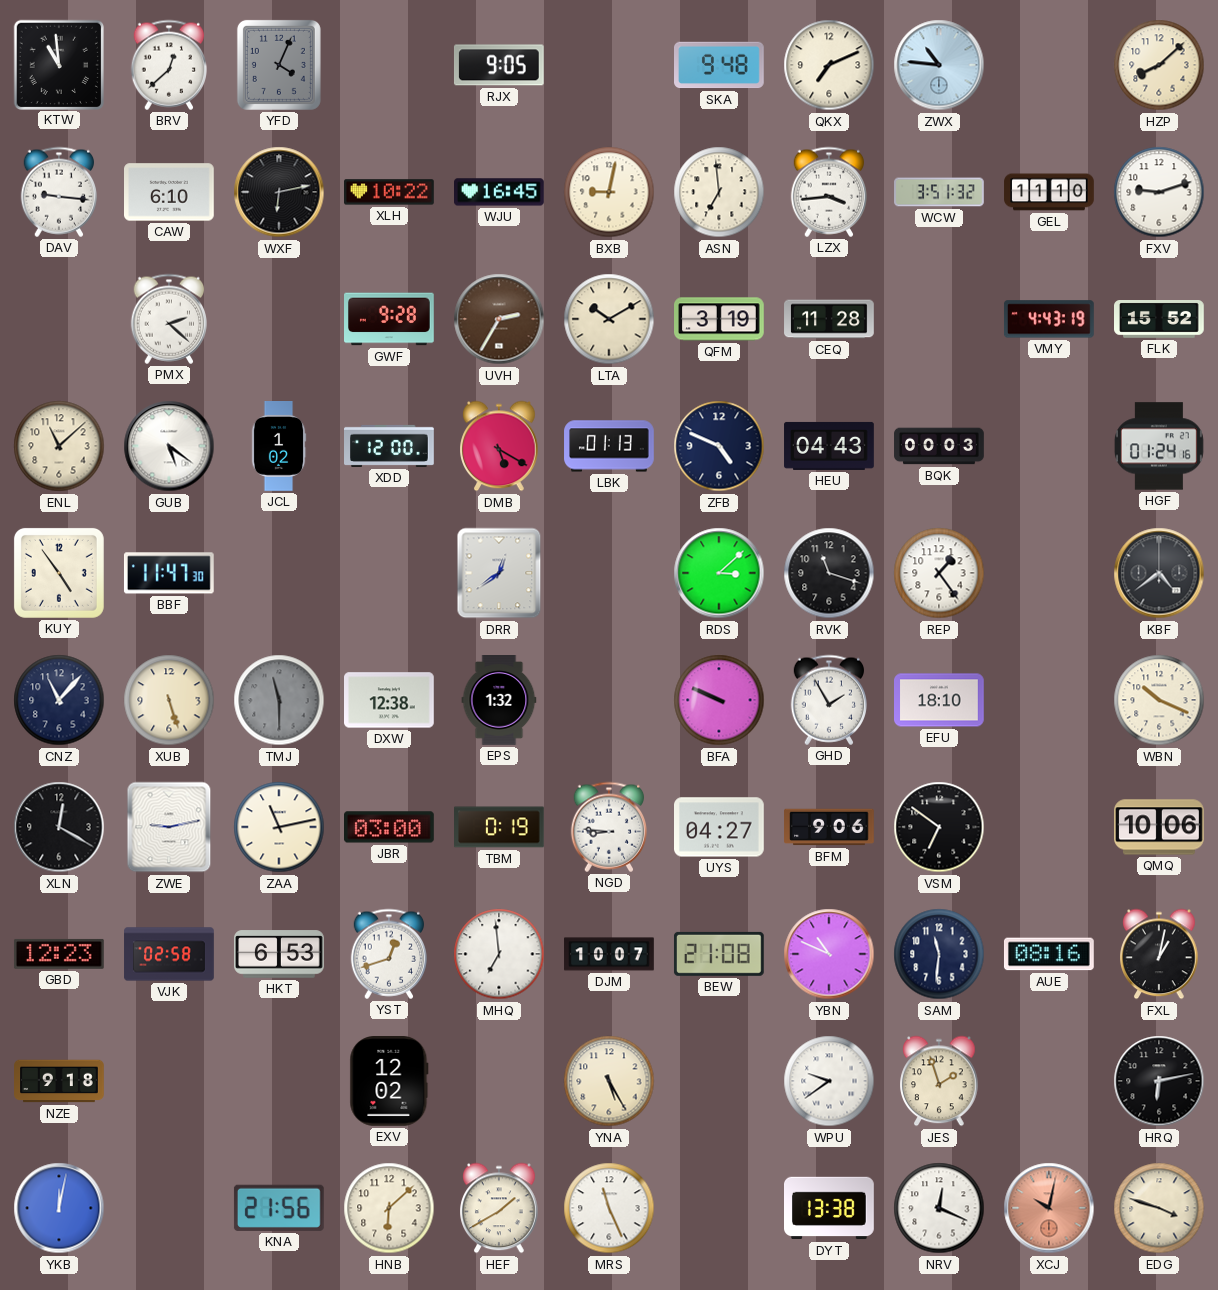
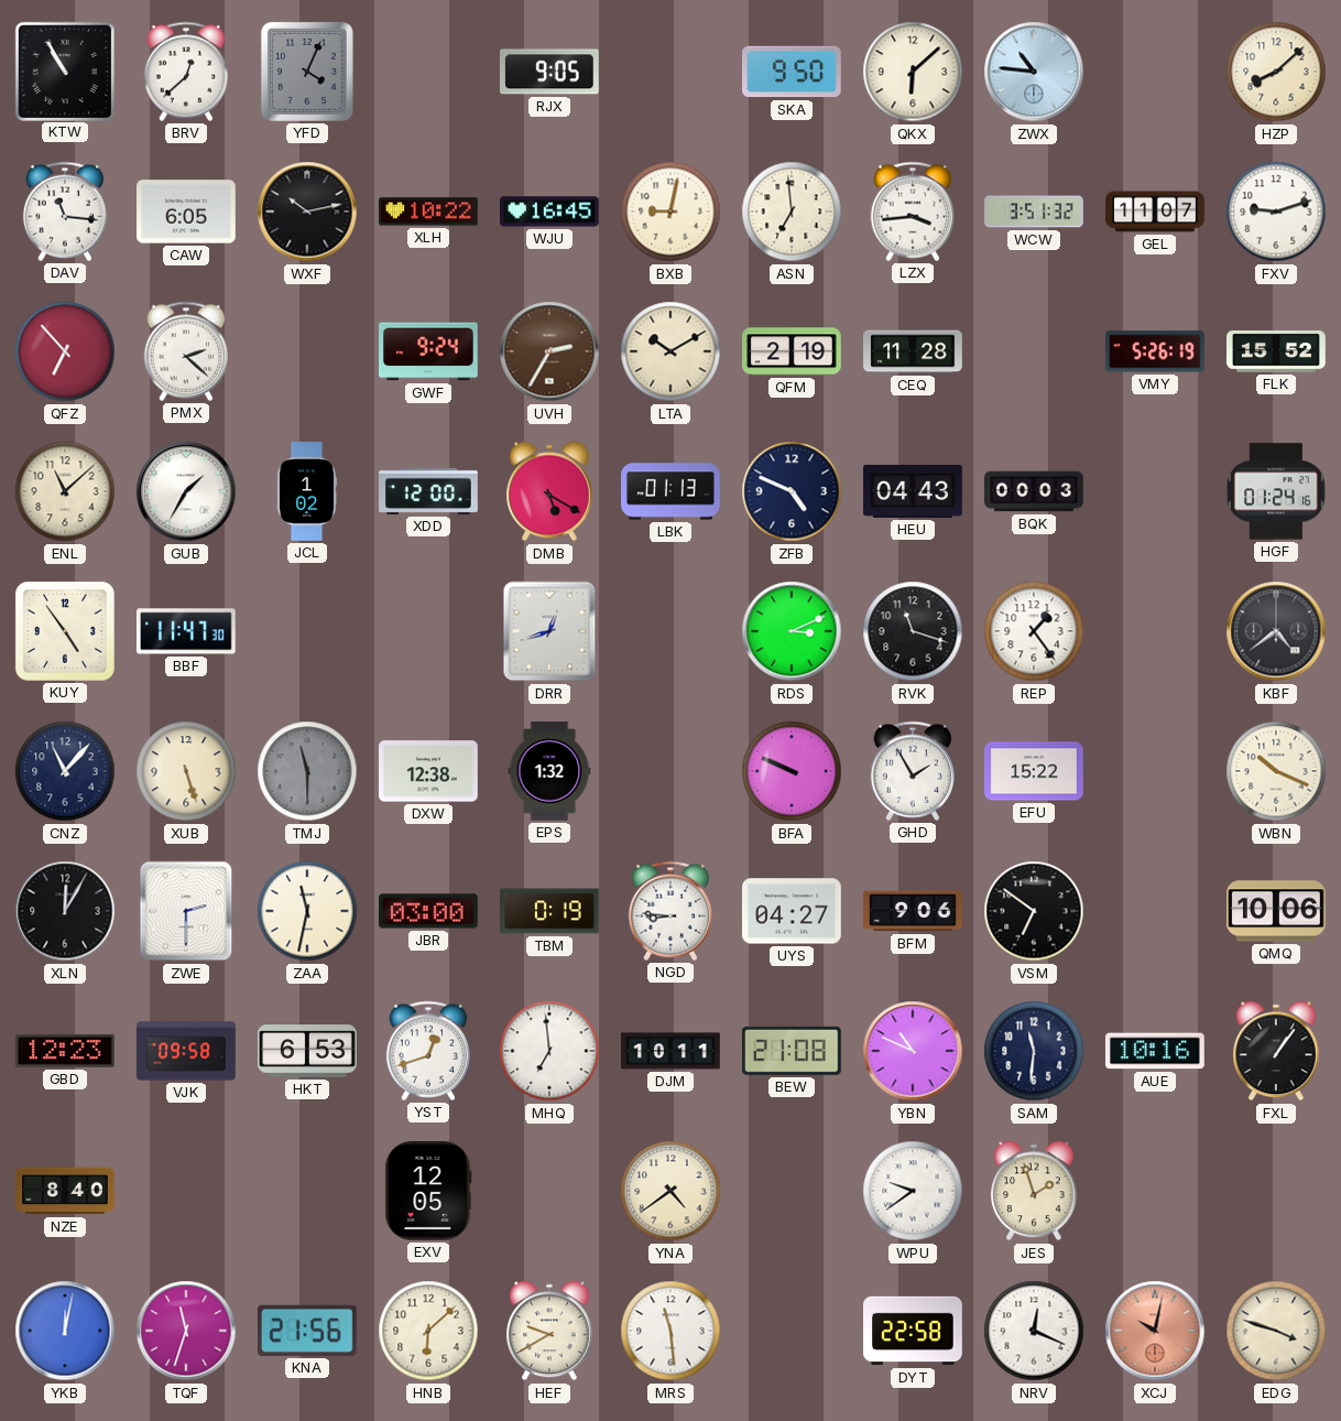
KTW: 10:59 -> 10:55
SKA: 9:48 -> 9:50
QKX: 7:11 -> 6:08
DAV: 9:16 -> 11:16
CAW: 6:10 -> 6:05
WXF: 6:13 -> 10:13
GEL: 11:10 -> 11:07
QFZ: none -> 6:53
GWF: 9:28 -> 9:24
QFM: 3:19 -> 2:19
VMY: 4:43 -> 5:26
GUB: 5:21 -> 1:35
DRR: 12:39 -> 12:42
RDS: 3:08 -> 3:11
EFU: 18:10 -> 15:22
XLN: 12:20 -> 12:05
ZWE: 9:13 -> 2:30
ZAA: 11:13 -> 11:32
VJK: 02:58 -> 09:58
DJM: 10:07 -> 10:11
AUE: 08:16 -> 10:16
FXL: 1:02 -> 1:06
NZE: 9:18 -> 8:40
EXV: 12:02 -> 12:05
YNA: 5:25 -> 4:39
HRQ: 6:13 -> none
TQF: none -> 11:33
HEF: 1:40 -> 9:40
MRS: 11:26 -> 11:29
DYT: 13:38 -> 22:58
